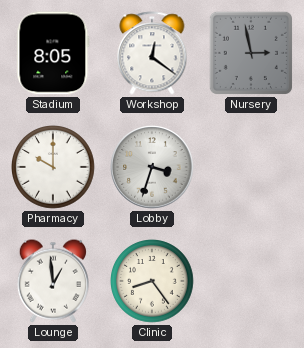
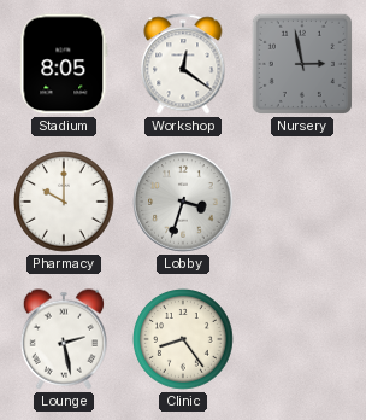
Lounge: 12:59 -> 2:28
